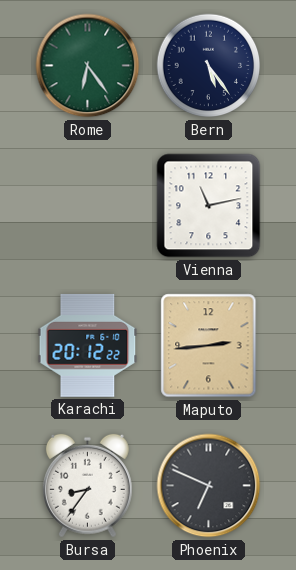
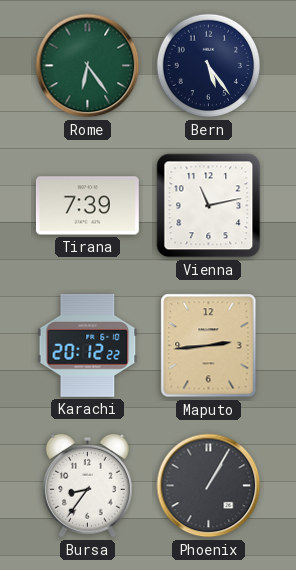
Tirana: none -> 7:39
Phoenix: 6:49 -> 1:05
